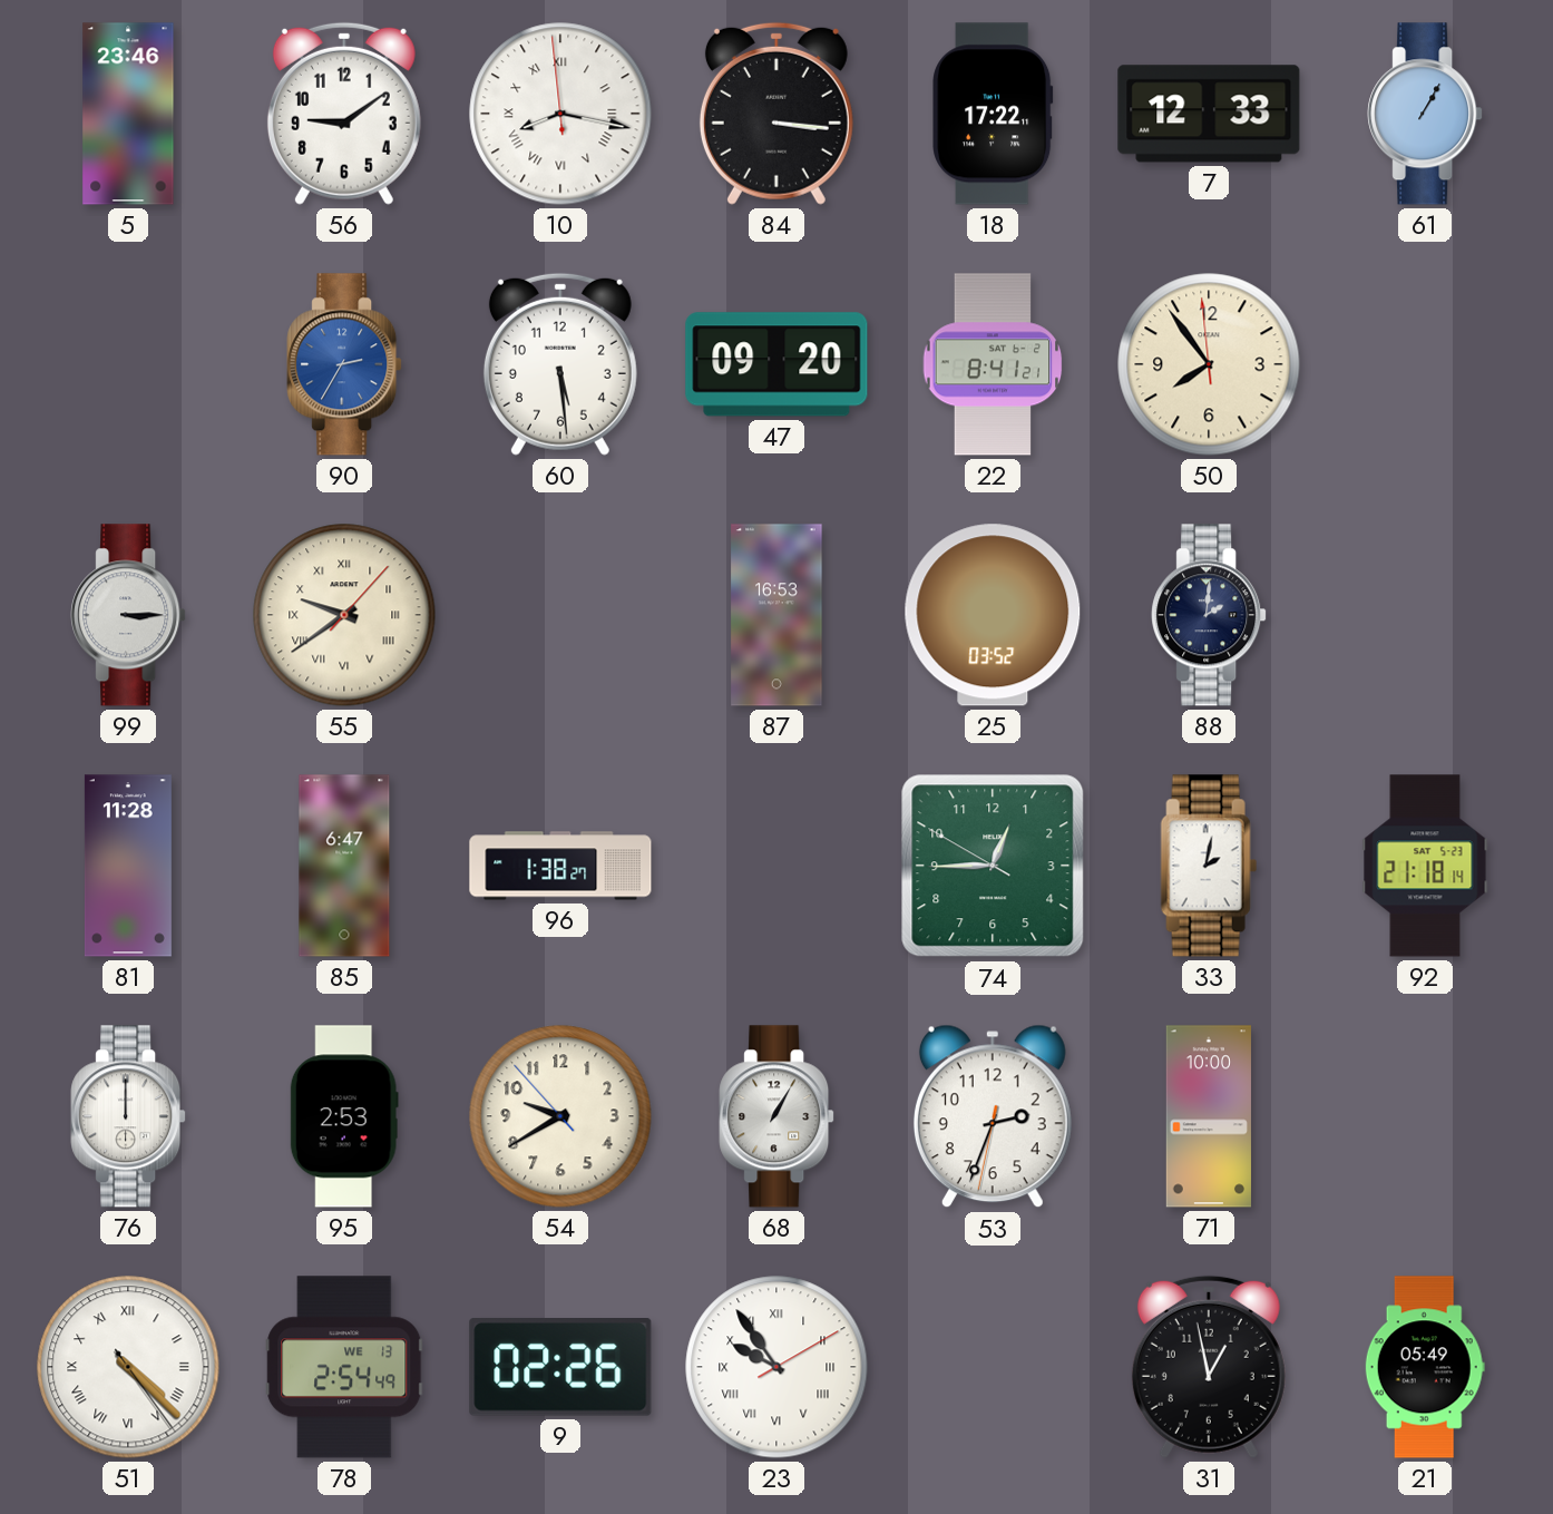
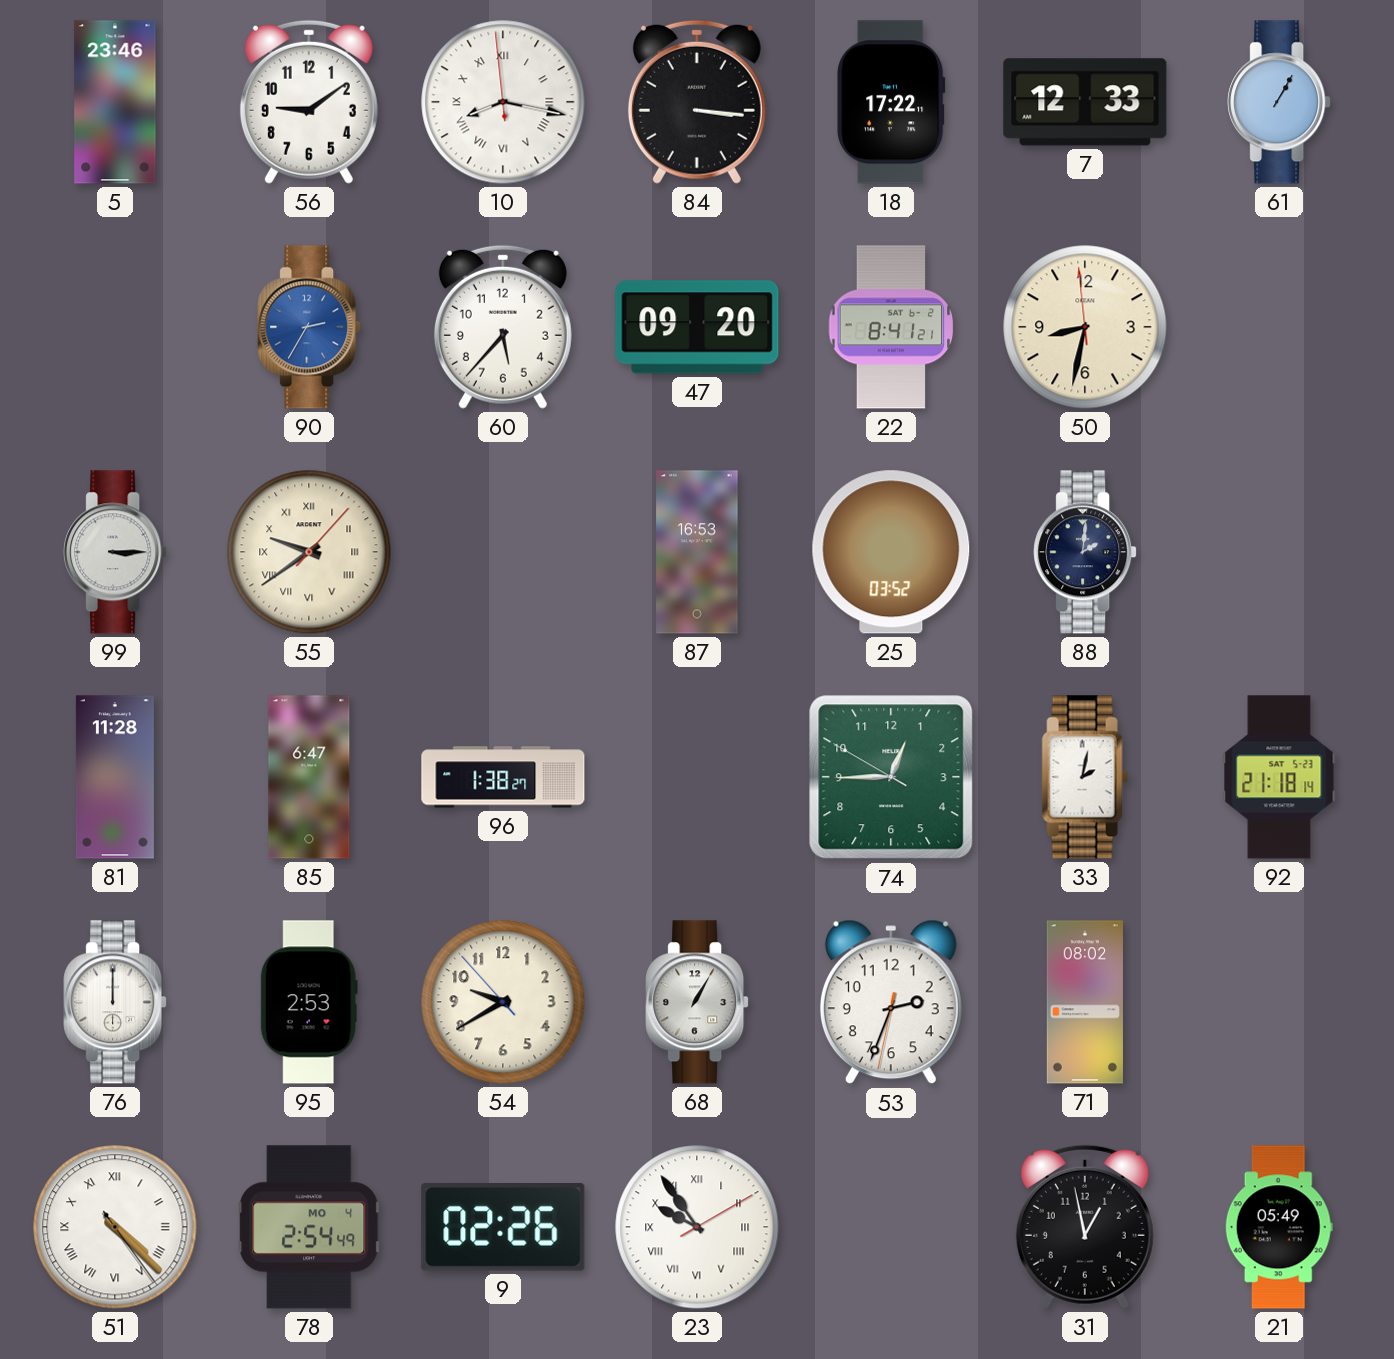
60: 5:29 -> 5:37
50: 7:53 -> 8:31
71: 10:00 -> 08:02
78 date: WE 13 -> MO 4
